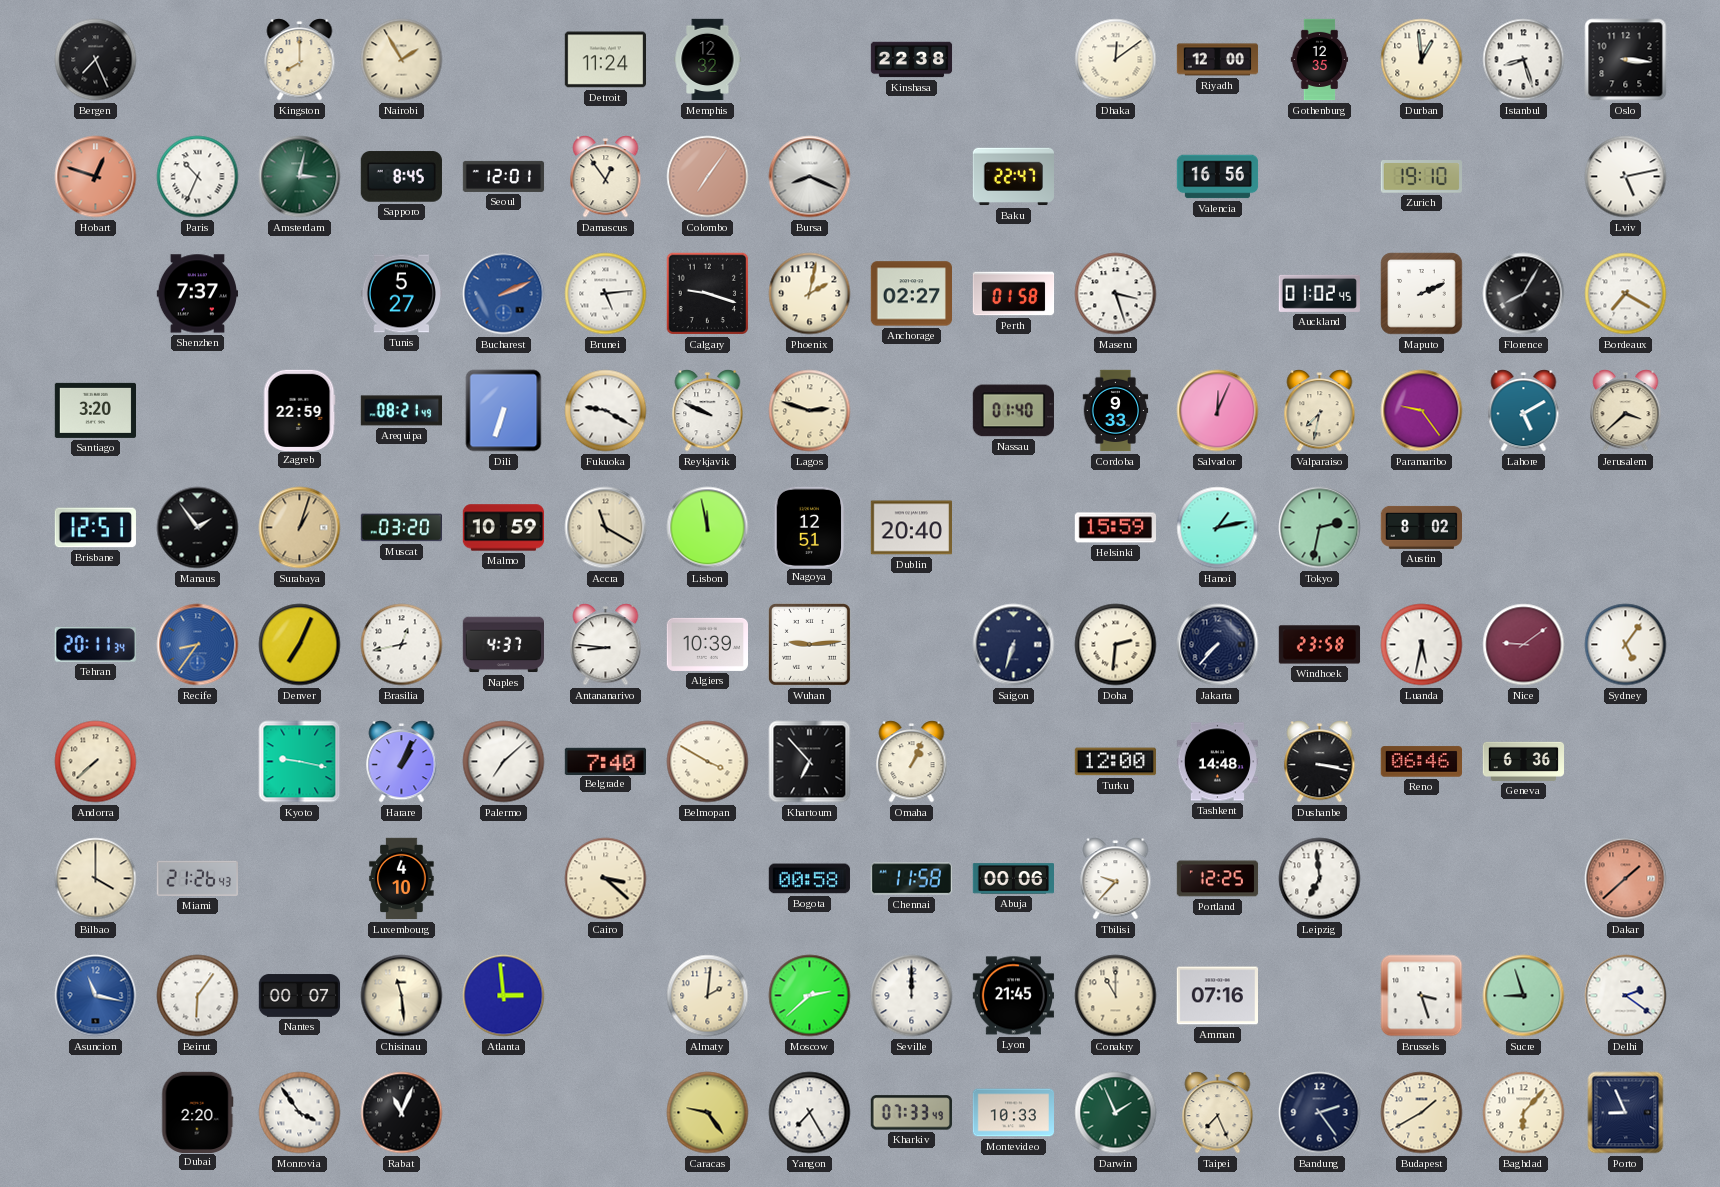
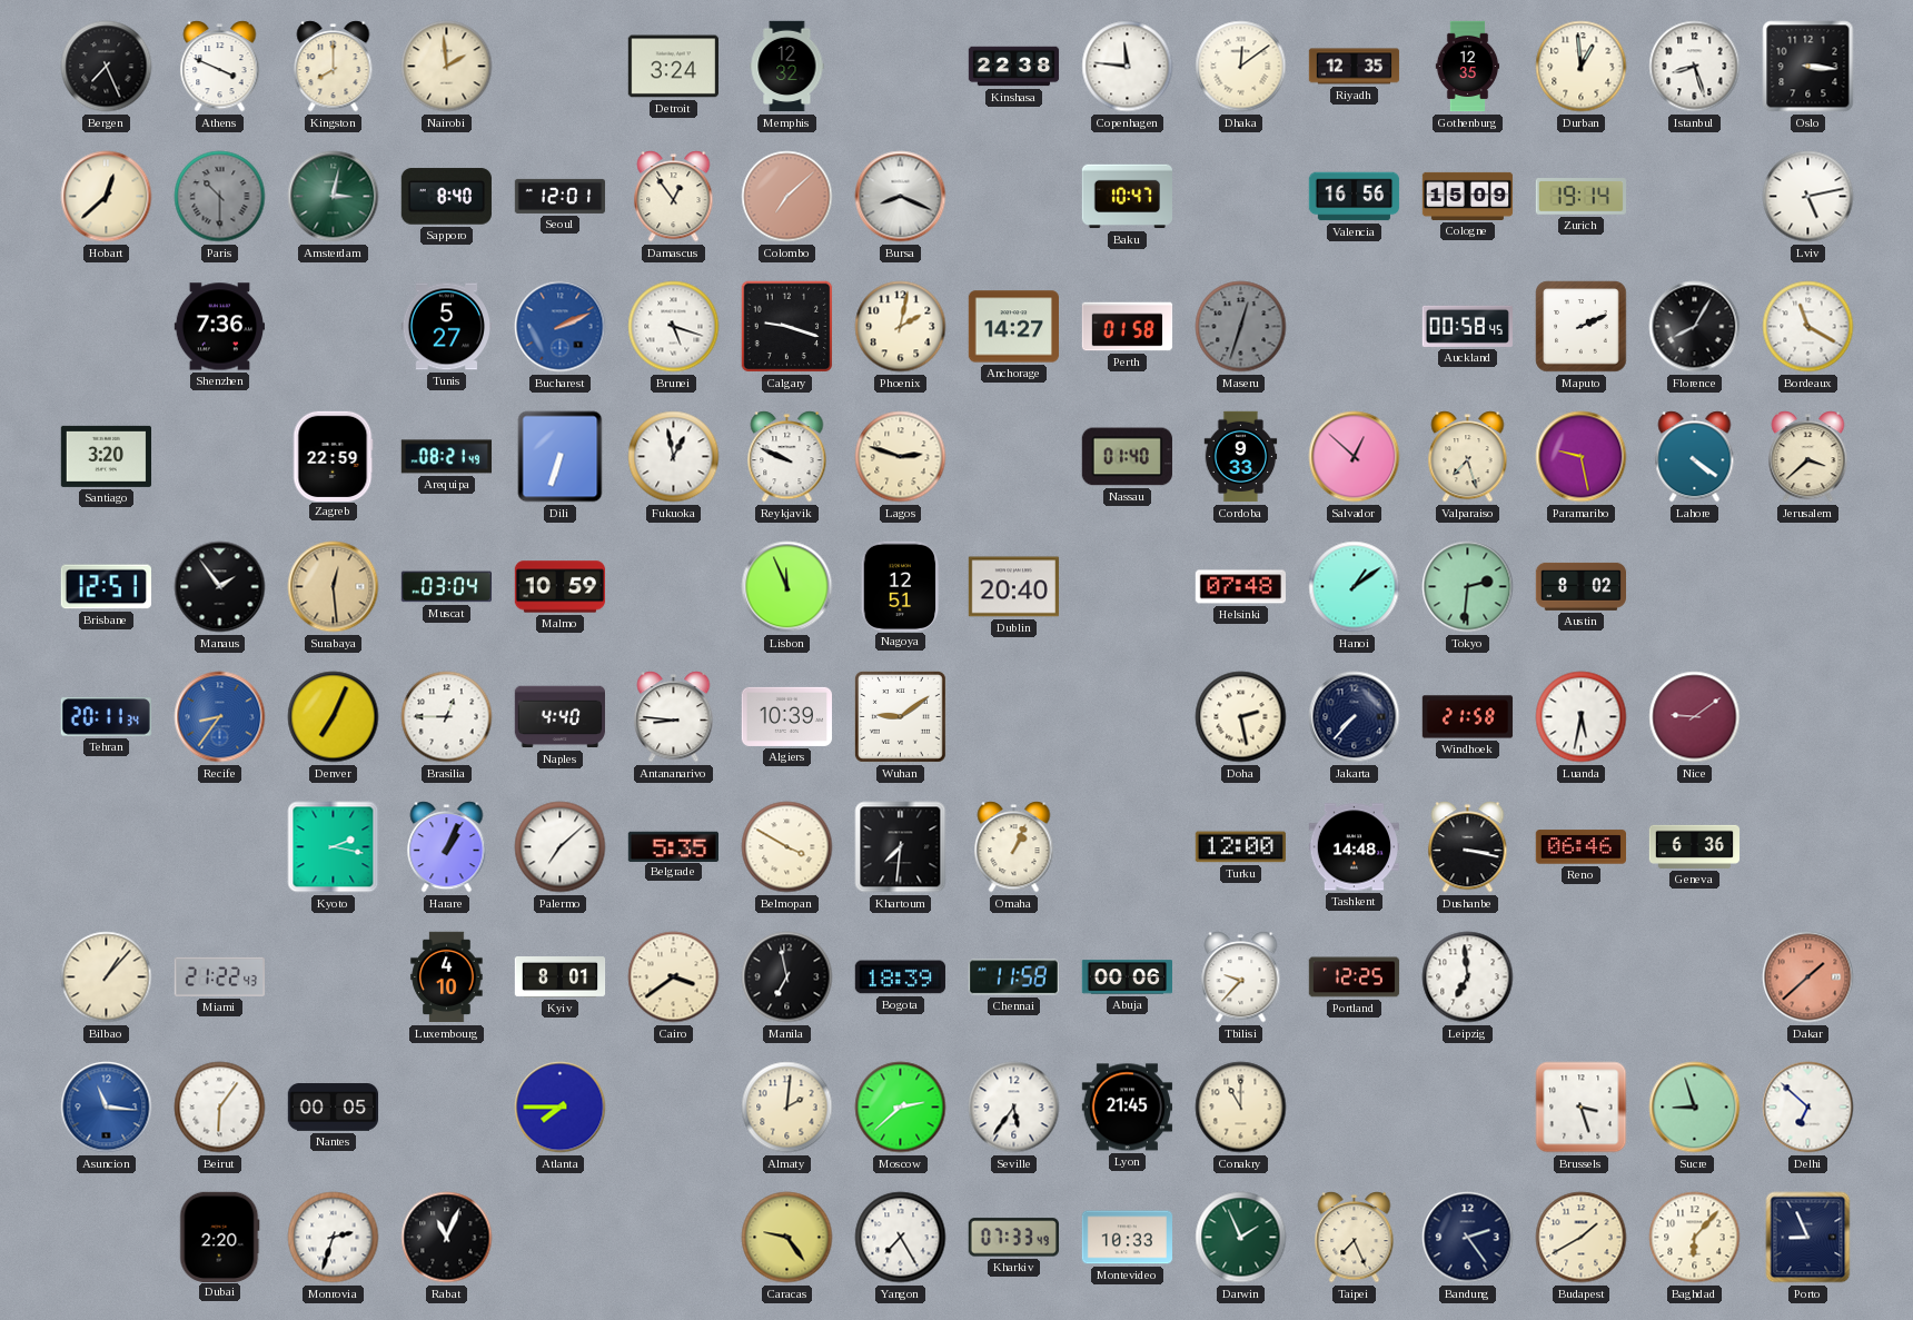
Athens: none -> 3:49
Nairobi: 1:55 -> 1:59
Detroit: 11:24 -> 3:24
Copenhagen: none -> 11:46
Riyadh: 12:00 -> 12:35
Hobart: 12:48 -> 12:38
Hobart dial: salmon -> cream
Paris: 10:34 -> 10:30
Paris dial: white -> grey
Sapporo: 8:45 -> 8:40
Colombo: 7:06 -> 7:08
Baku: 22:47 -> 10:47
Cologne: none -> 15:09
Zurich: 19:10 -> 19:14
Shenzhen: 7:37 -> 7:36
Brunei: 5:14 -> 5:18
Anchorage: 02:27 -> 14:27
Maseru: 3:27 -> 12:33
Maseru dial: white -> grey
Auckland: 01:02 -> 00:58
Bordeaux: 7:20 -> 11:20
Fukuoka: 9:20 -> 12:58
Salvador: 12:04 -> 12:52
Valparaiso: 7:32 -> 7:27
Paramaribo: 9:24 -> 9:28
Lahore: 5:10 -> 4:21
Surabaya: 1:03 -> 12:29
Muscat: 03:20 -> 03:04
Accra: 11:20 -> none
Lisbon: 11:58 -> 11:56
Helsinki: 15:59 -> 07:48
Hanoi: 1:13 -> 1:09
Tokyo: 2:32 -> 2:31
Brasilia: 12:43 -> 12:45
Naples: 4:37 -> 4:40
Wuhan: 9:14 -> 9:09
Saigon: 6:33 -> none
Doha: 2:31 -> 2:28
Windhoek: 23:58 -> 21:58
Sydney: 5:06 -> none
Andorra: 7:38 -> none
Kyoto: 9:17 -> 2:17
Belgrade: 7:40 -> 5:35
Khartoum: 6:53 -> 7:31
Bilbao: 4:00 -> 1:07
Miami: 21:26 -> 21:22
Kyiv: none -> 8:01
Cairo: 3:22 -> 3:39
Manila: none -> 6:58
Bogota: 00:58 -> 18:39
Asuncion: 11:17 -> 11:16
Nantes: 00:07 -> 00:05
Chisinau: 11:29 -> none
Atlanta: 2:59 -> 7:45
Seville: 12:00 -> 5:36
Amman: 07:16 -> none
Delhi: 2:21 -> 6:52
Monrovia: 3:54 -> 2:33
